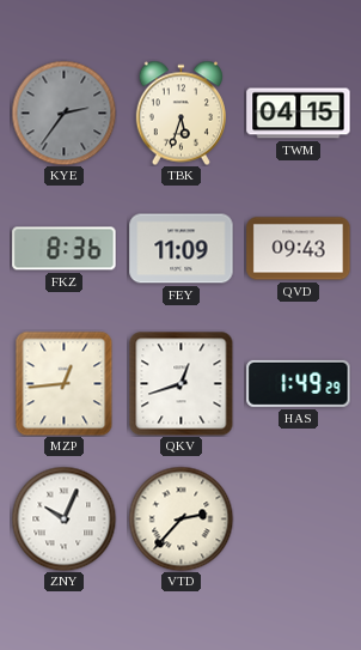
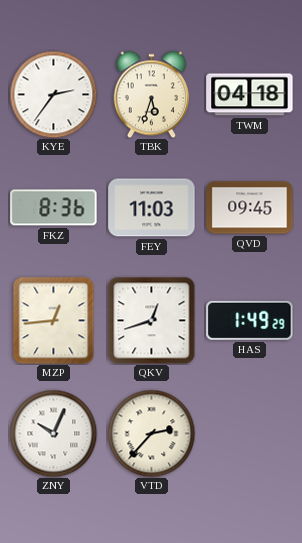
KYE dial: grey -> white
TWM: 04:15 -> 04:18
FEY: 11:09 -> 11:03
QVD: 09:43 -> 09:45
